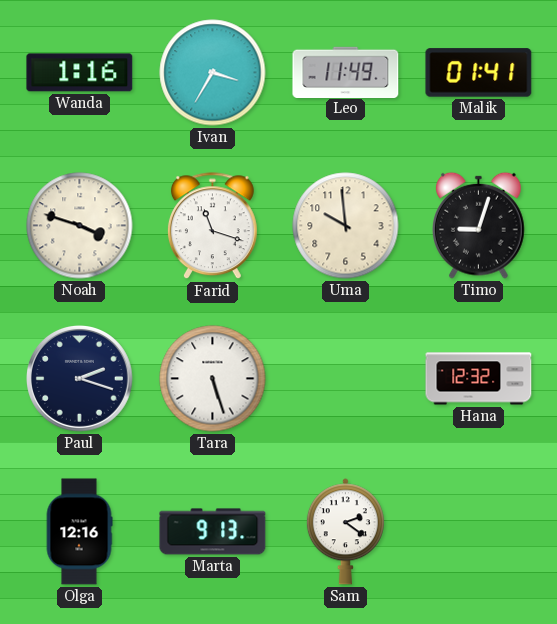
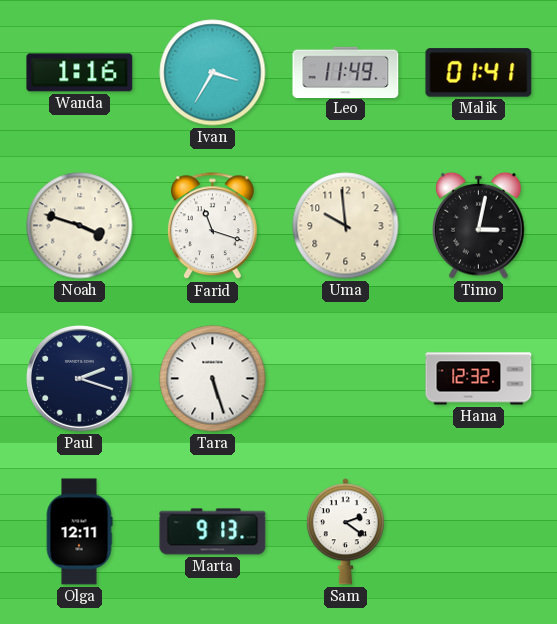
Timo: 9:03 -> 3:02
Olga: 12:16 -> 12:11
